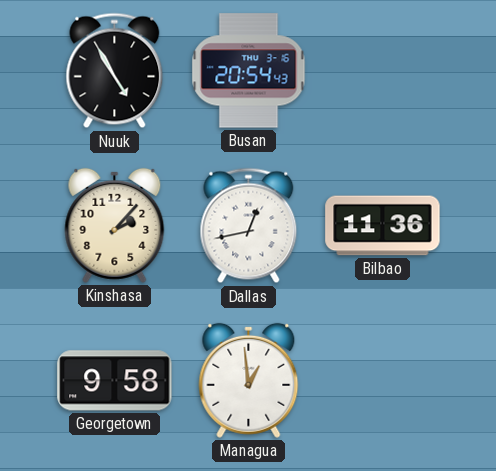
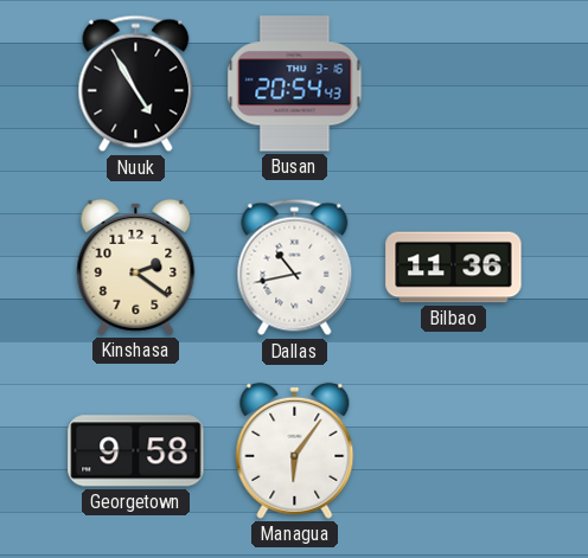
Kinshasa: 2:07 -> 2:21
Dallas: 12:43 -> 10:43
Managua: 12:59 -> 6:06
